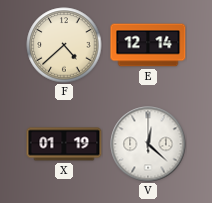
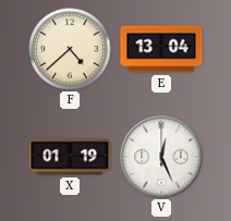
E: 12:14 -> 13:04
V: 12:22 -> 12:26
